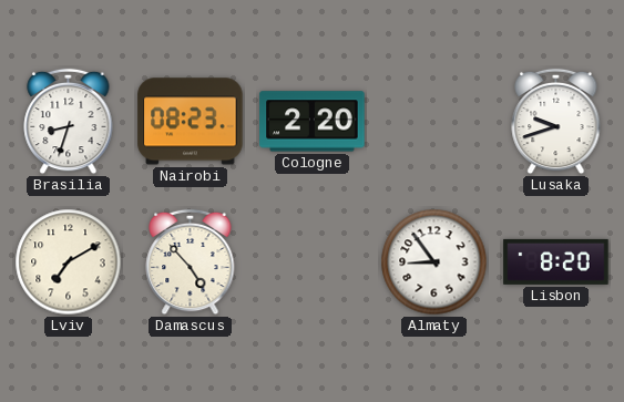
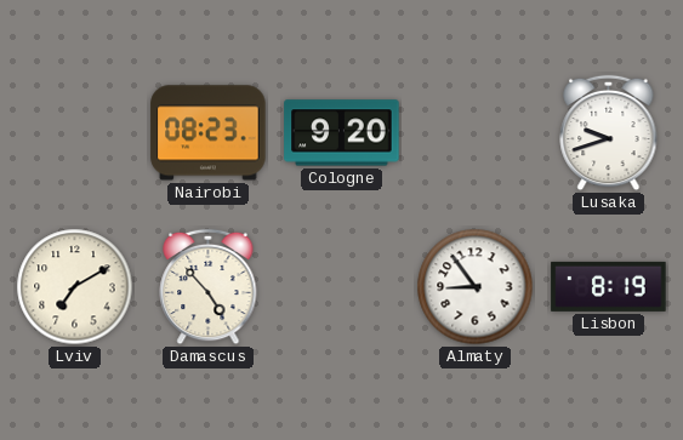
Brasilia: 8:33 -> none
Cologne: 2:20 -> 9:20
Lisbon: 8:20 -> 8:19
